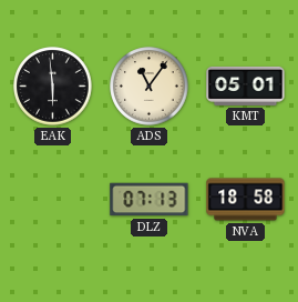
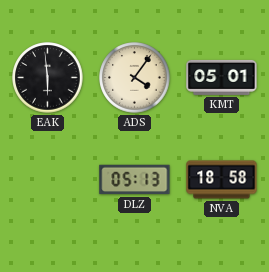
ADS: 11:06 -> 4:06
DLZ: 07:13 -> 05:13
